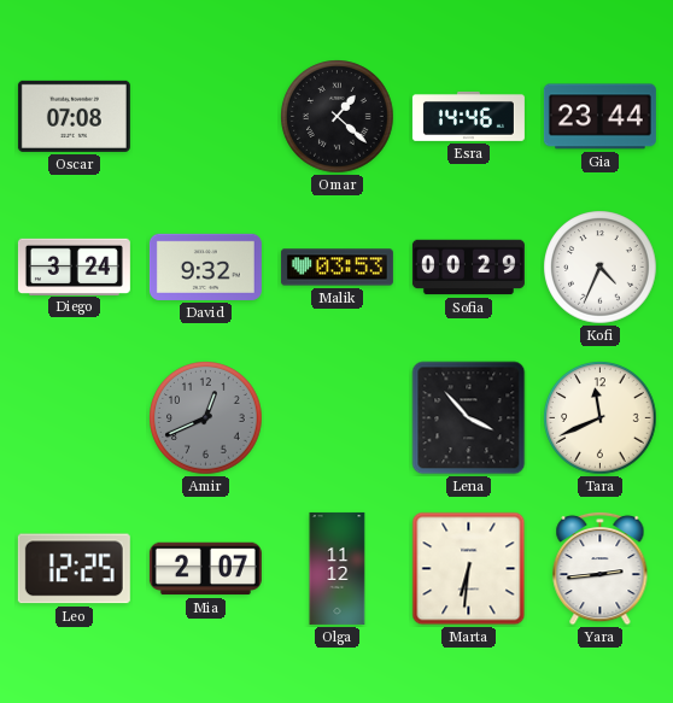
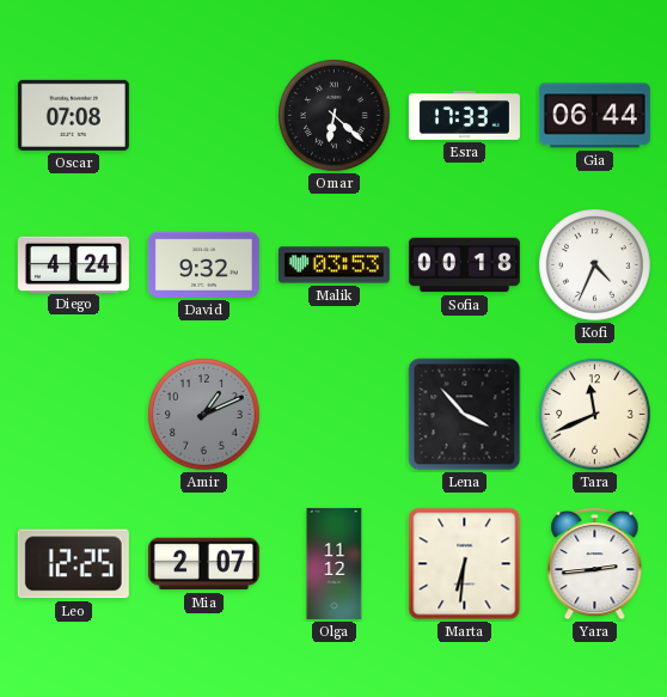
Omar: 1:22 -> 6:22
Esra: 14:46 -> 17:33
Gia: 23:44 -> 06:44
Diego: 3:24 -> 4:24
Sofia: 00:29 -> 00:18
Amir: 12:41 -> 1:11
